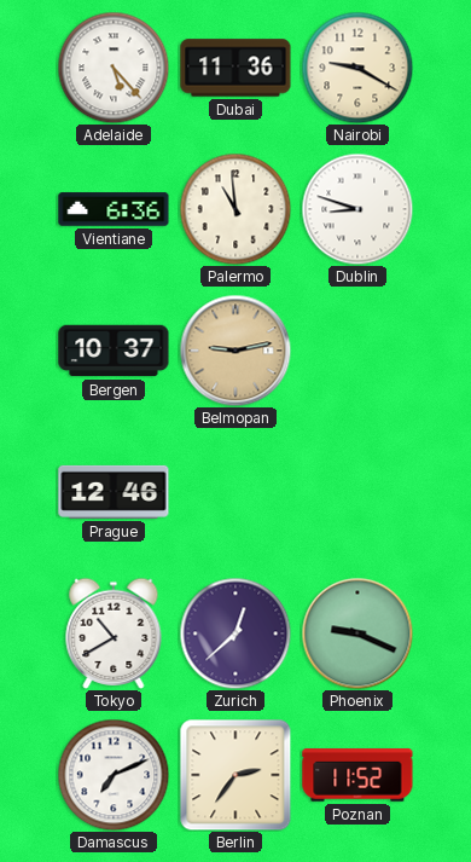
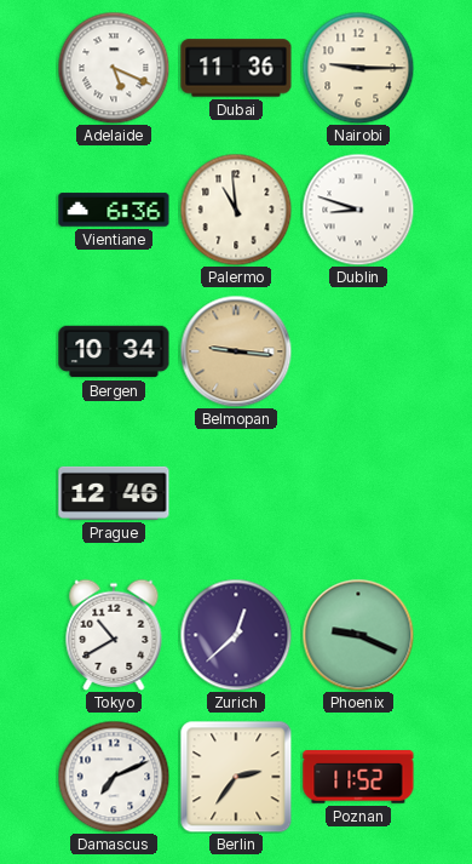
Adelaide: 5:23 -> 5:19
Nairobi: 9:20 -> 9:15
Bergen: 10:37 -> 10:34
Belmopan: 9:13 -> 9:16
